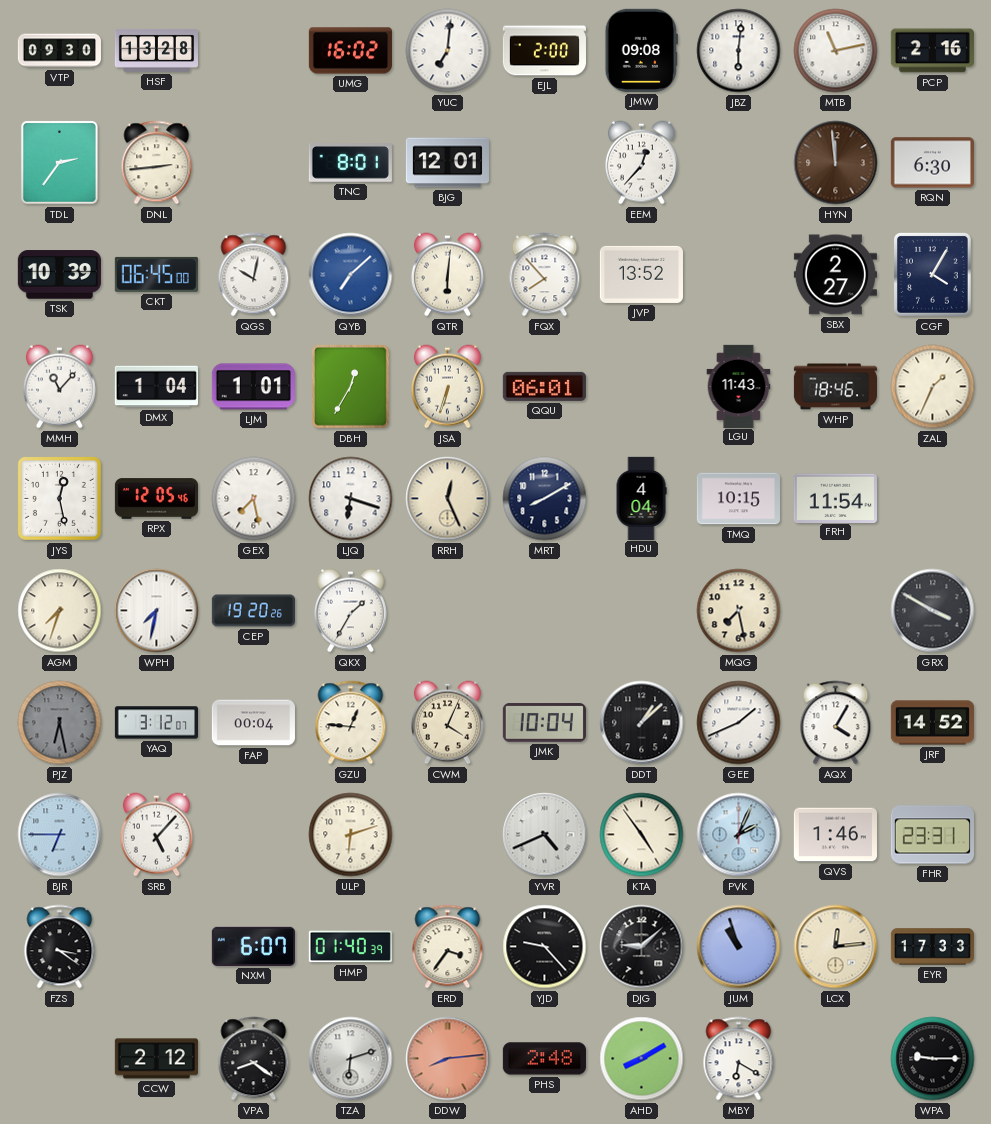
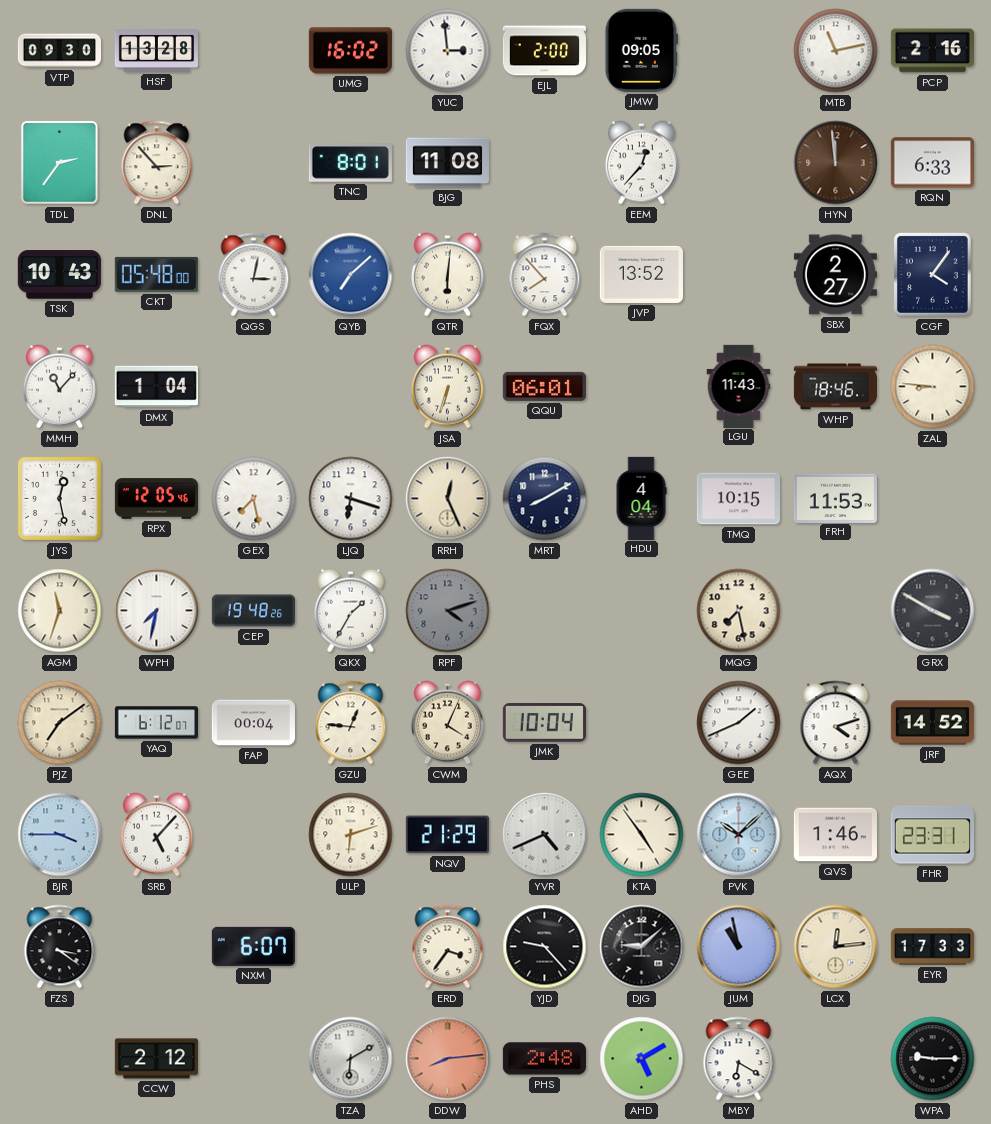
YUC: 7:01 -> 2:59
JMW: 09:08 -> 09:05
JBZ: 6:01 -> none
DNL: 2:44 -> 2:53
BJG: 12:01 -> 11:08
RQN: 6:30 -> 6:33
TSK: 10:39 -> 10:43
CKT: 06:45 -> 05:48
QGS: 10:02 -> 3:02
CGF: 4:05 -> 4:06
LJM: 1:01 -> none
DBH: 12:35 -> none
ZAL: 1:34 -> 8:46
FRH: 11:54 -> 11:53
AGM: 7:33 -> 11:33
CEP: 19:20 -> 19:48
RPF: none -> 4:12
PJZ: 6:28 -> 7:09
PJZ dial: grey -> cream
YAQ: 3:12 -> 6:12
DDT: 1:08 -> none
AQX: 4:05 -> 4:12
BJR: 6:45 -> 3:45
NQV: none -> 21:29
PVK: 2:04 -> 10:08
HMP: 01:40 -> none
JUM: 10:57 -> 10:58
VPA: 8:21 -> none
TZA: 6:12 -> 6:10
AHD: 8:10 -> 5:10
